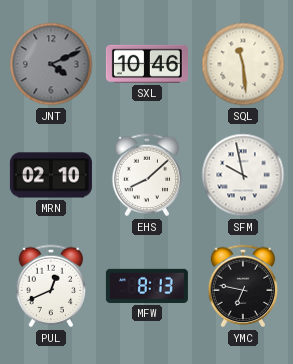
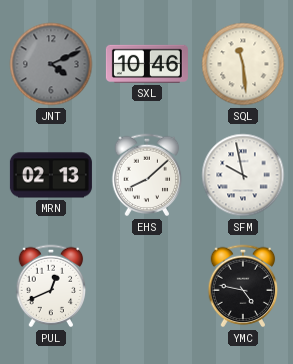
MRN: 02:10 -> 02:13
MFW: 8:13 -> none
YMC: 6:47 -> 4:47
